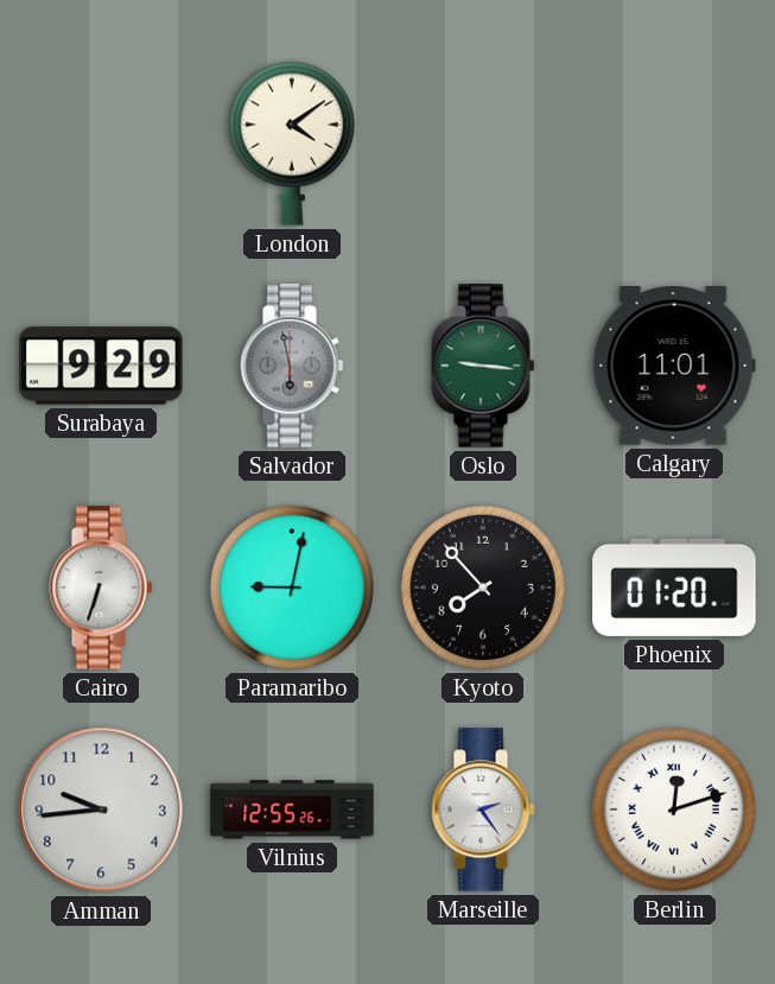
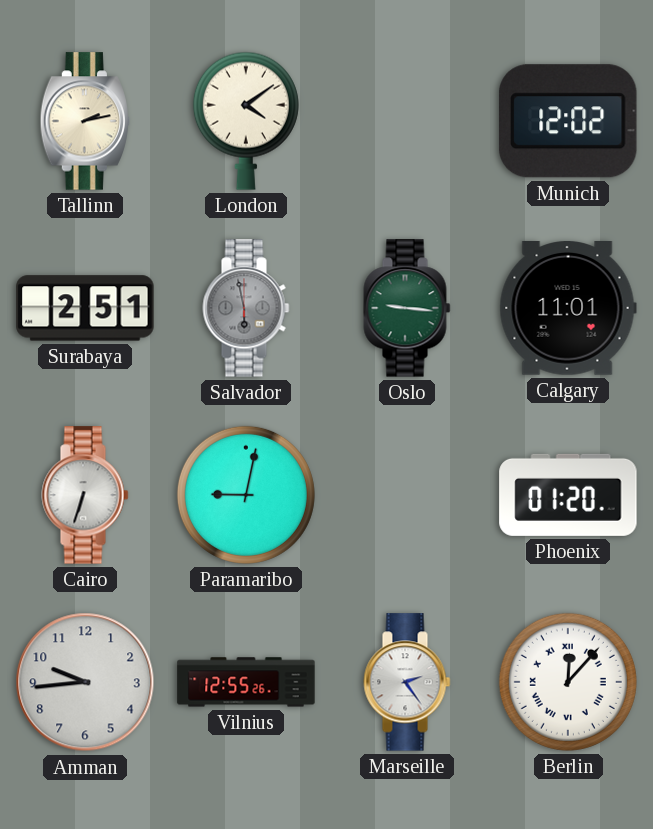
Tallinn: none -> 2:13
Munich: none -> 12:02
Surabaya: 9:29 -> 2:51
Kyoto: 7:53 -> none
Berlin: 12:12 -> 12:07
